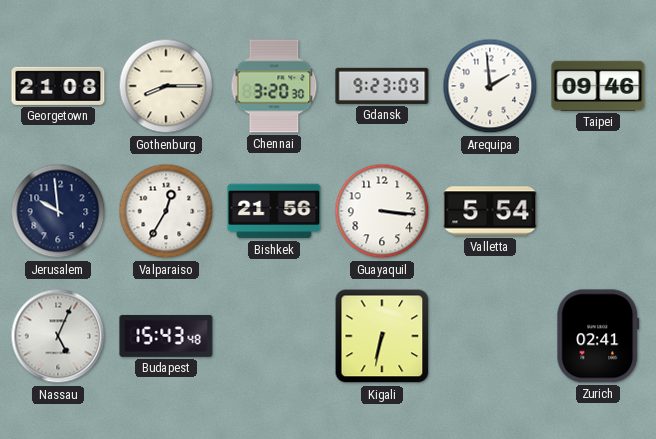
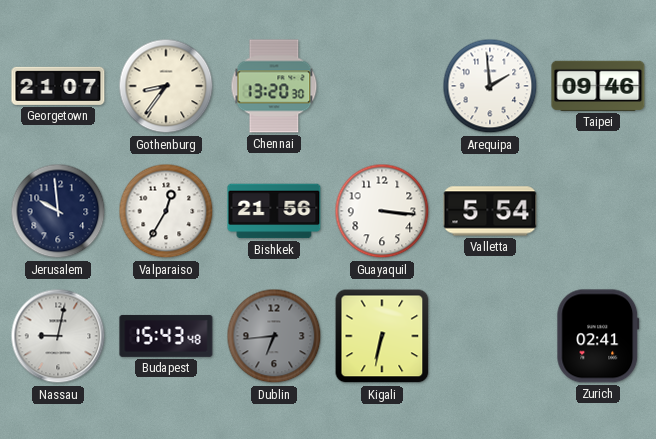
Georgetown: 21:08 -> 21:07
Gothenburg: 8:15 -> 8:36
Chennai: 3:20 -> 13:20
Gdansk: 9:23 -> none
Nassau: 5:04 -> 9:02
Dublin: none -> 6:44
